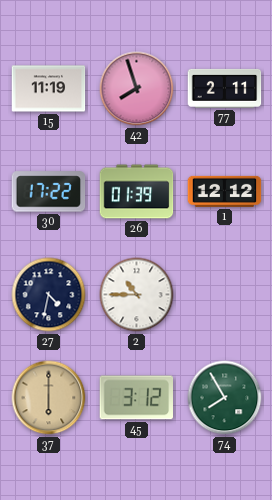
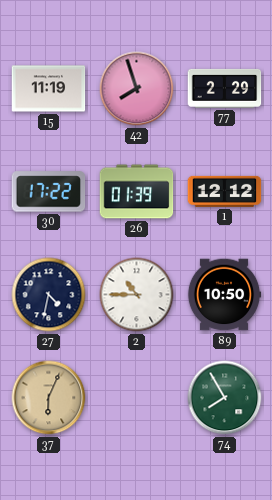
77: 2:11 -> 2:29
89: none -> 10:50
37: 6:00 -> 6:04
45: 3:12 -> none
